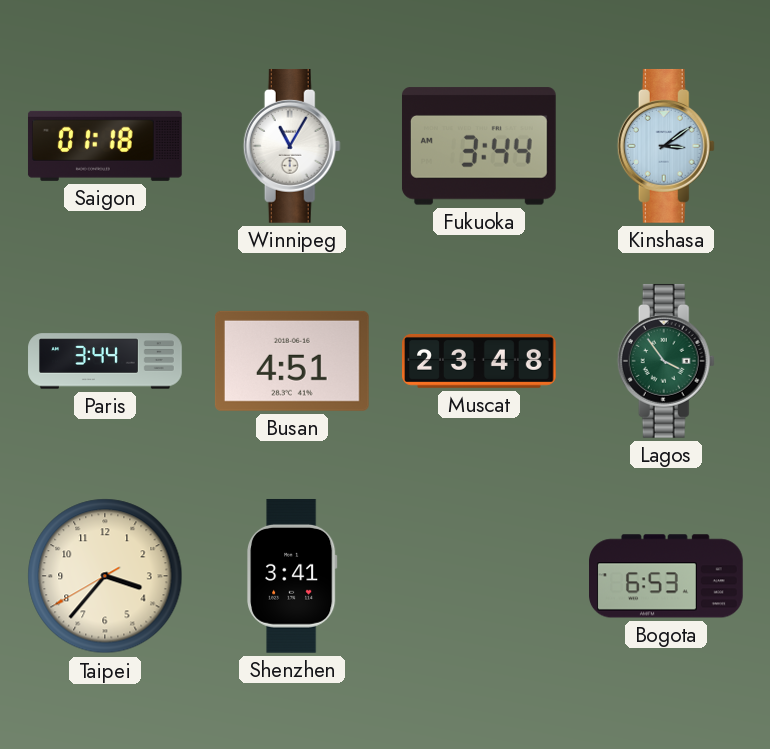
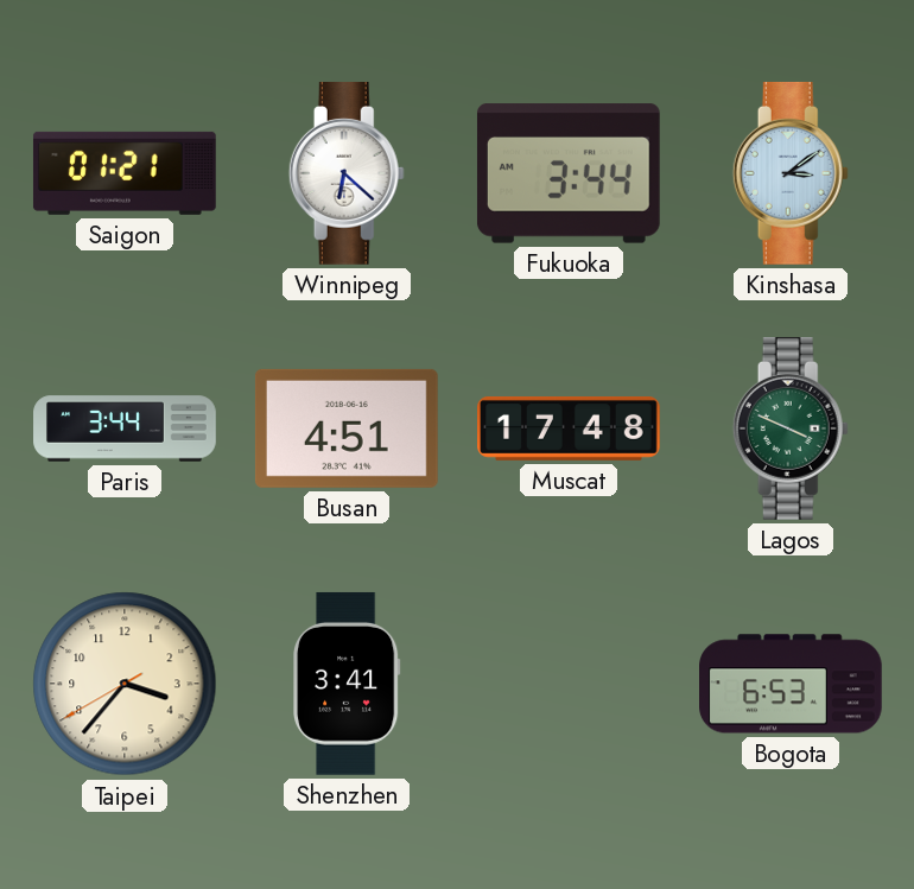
Saigon: 01:18 -> 01:21
Winnipeg: 11:05 -> 6:22
Muscat: 23:48 -> 17:48
Lagos: 3:54 -> 3:49
